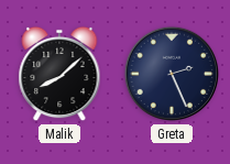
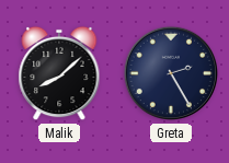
Greta: 2:26 -> 2:25
